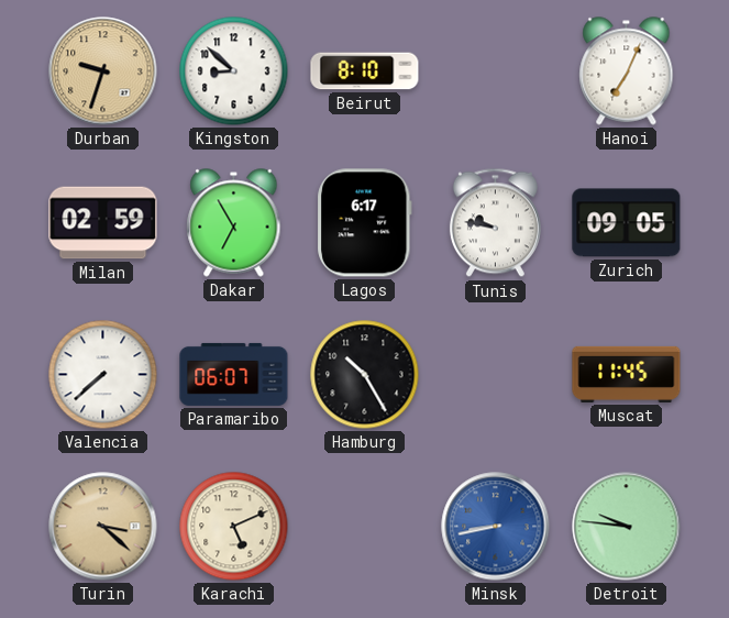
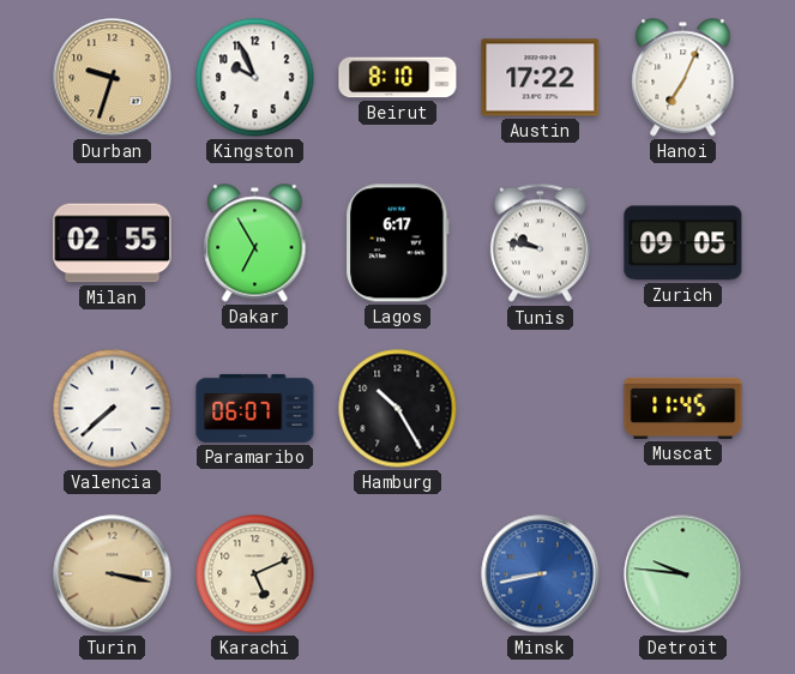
Kingston: 8:52 -> 9:56
Austin: none -> 17:22
Milan: 02:59 -> 02:55
Turin: 3:22 -> 3:17
